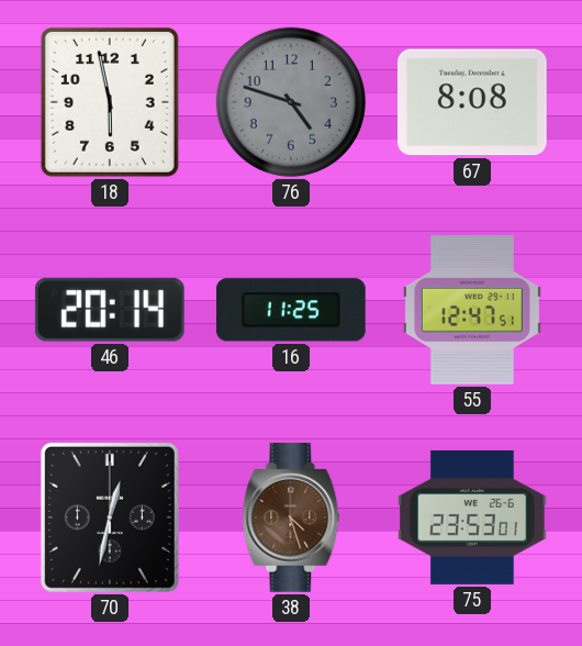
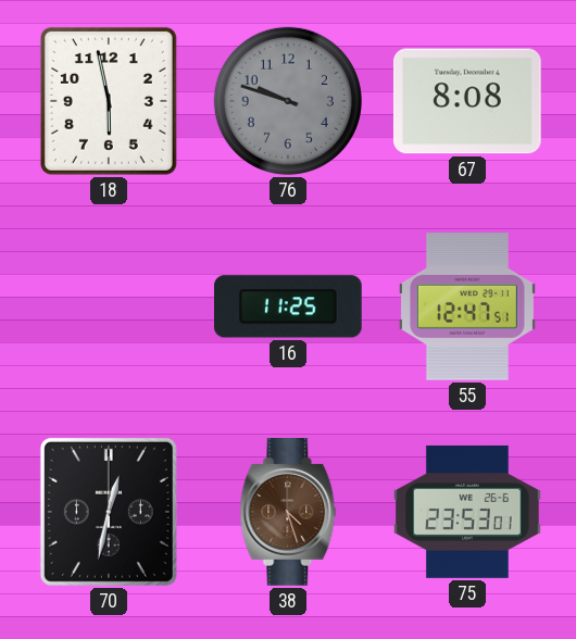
76: 4:48 -> 9:48
46: 20:14 -> none
